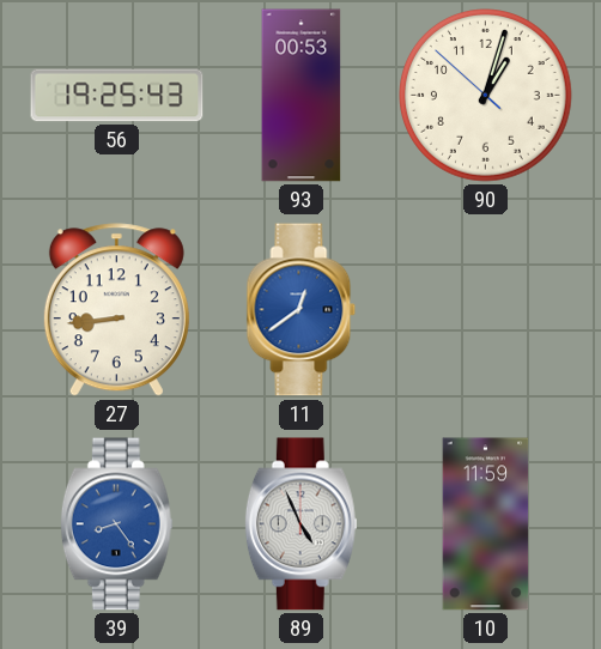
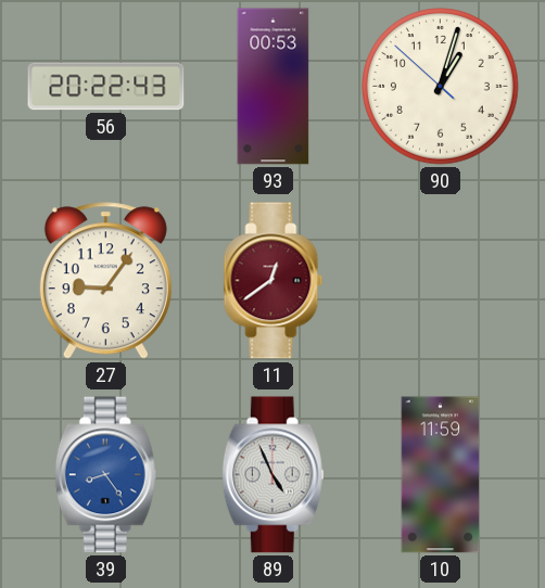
56: 19:25 -> 20:22
27: 8:44 -> 9:06
11 dial: blue -> burgundy
